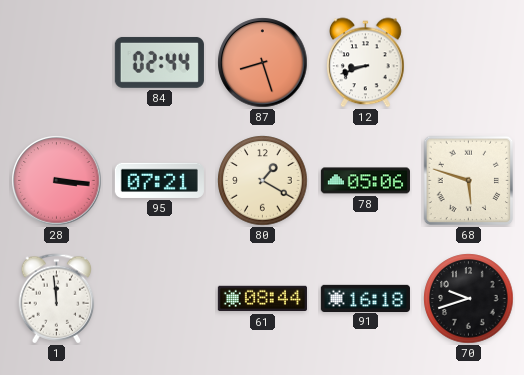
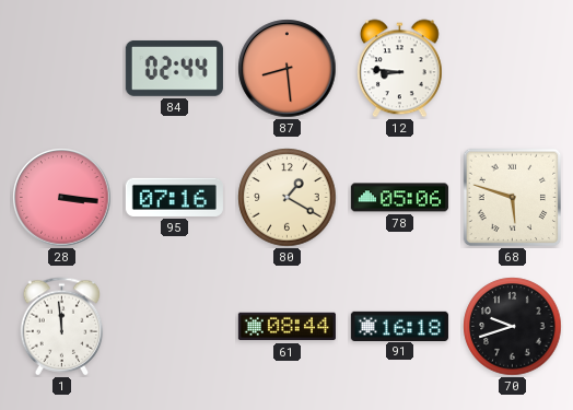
87: 8:27 -> 8:29
12: 8:42 -> 8:46
95: 07:21 -> 07:16
